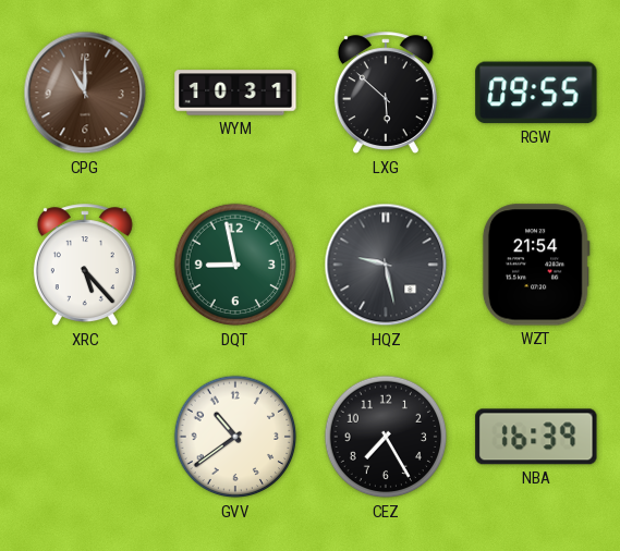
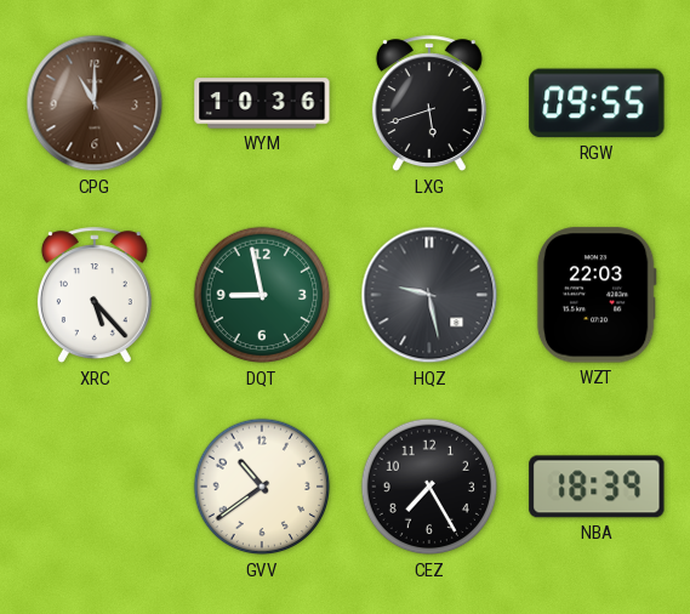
WYM: 10:31 -> 10:36
LXG: 5:52 -> 5:42
WZT: 21:54 -> 22:03
NBA: 16:39 -> 18:39
